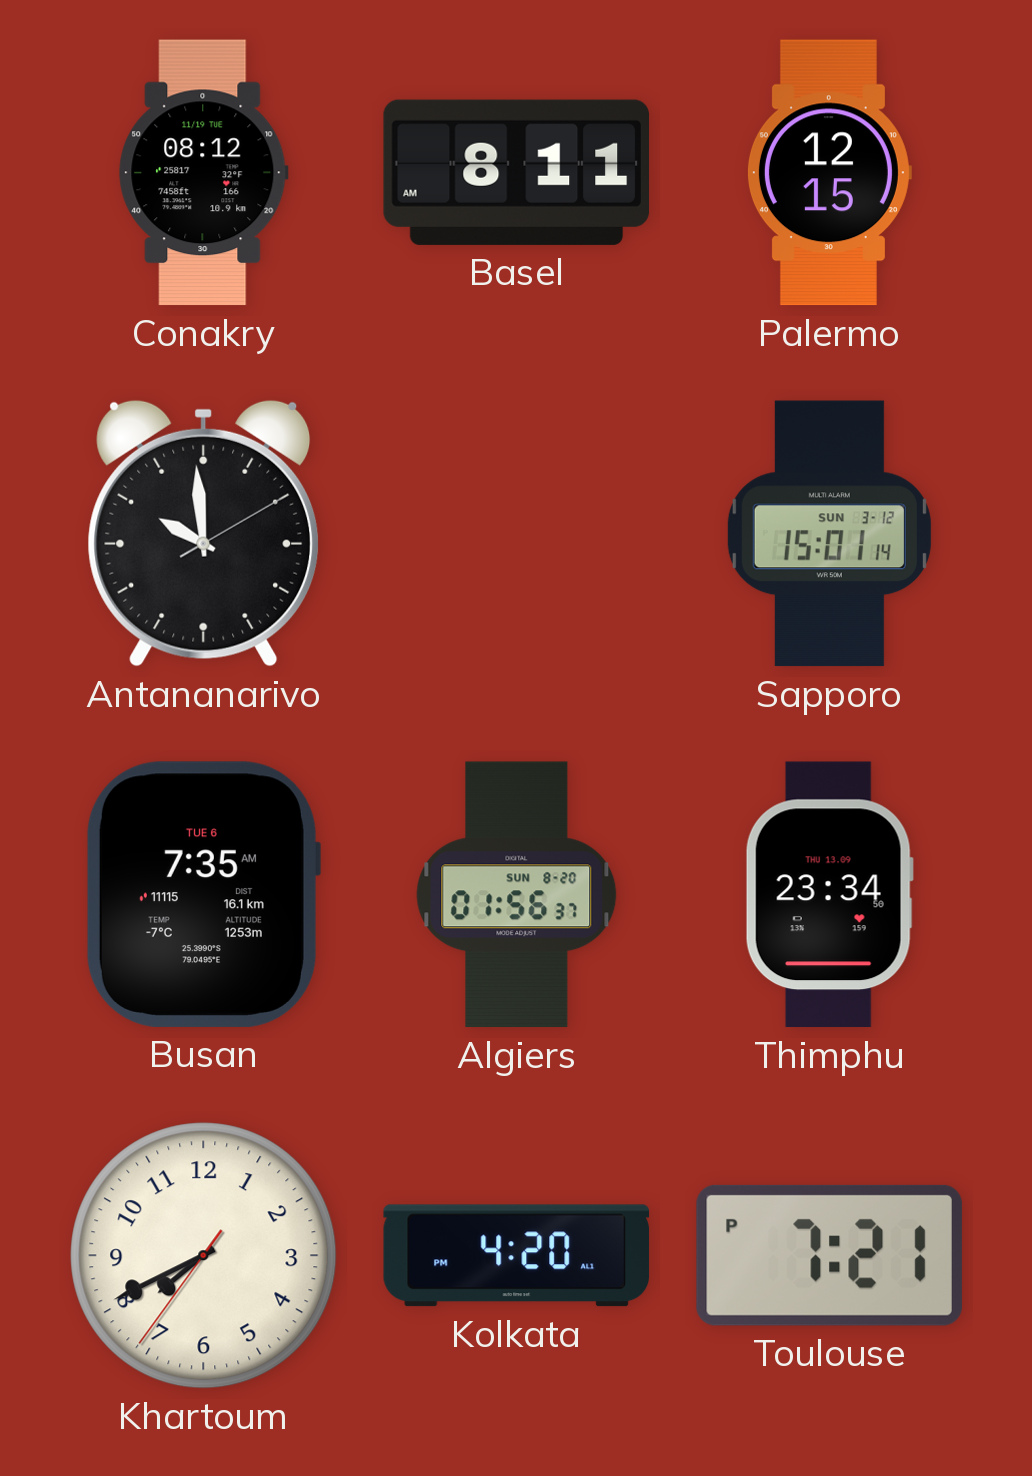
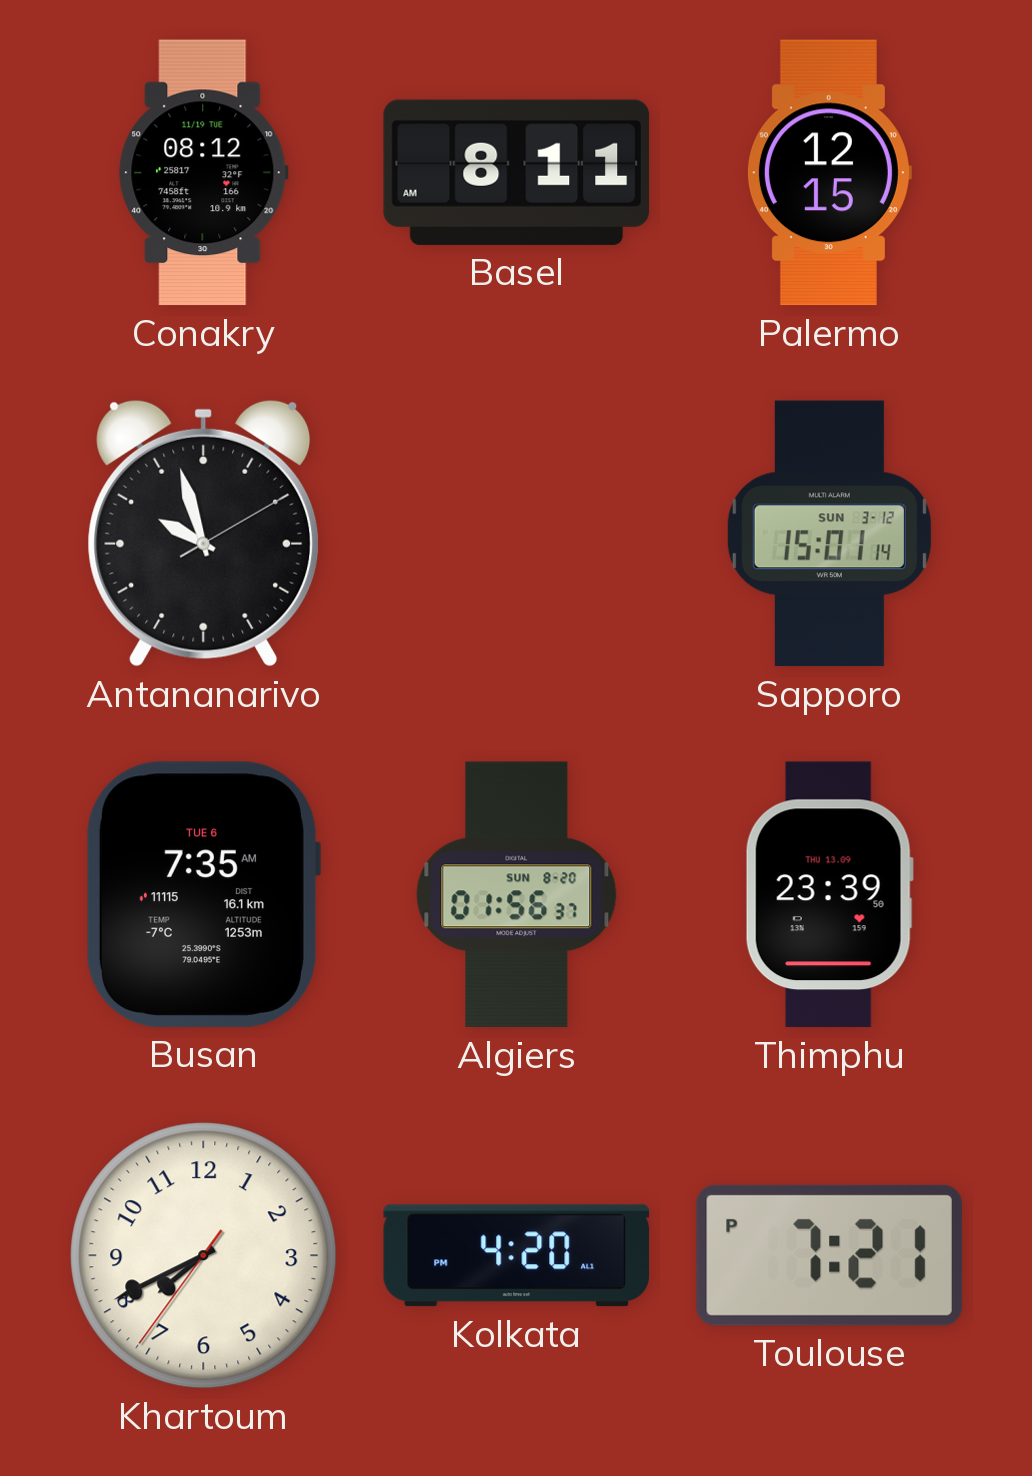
Antananarivo: 9:59 -> 9:57
Thimphu: 23:34 -> 23:39
